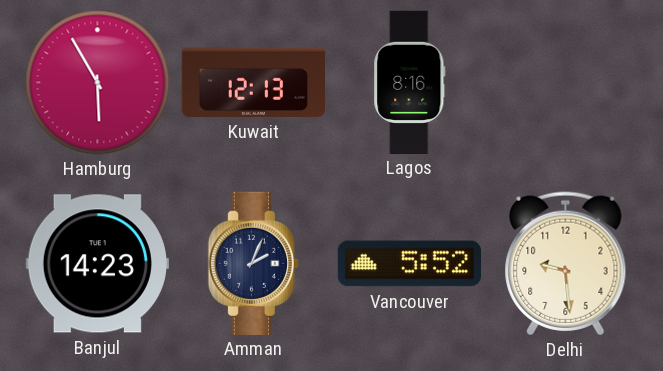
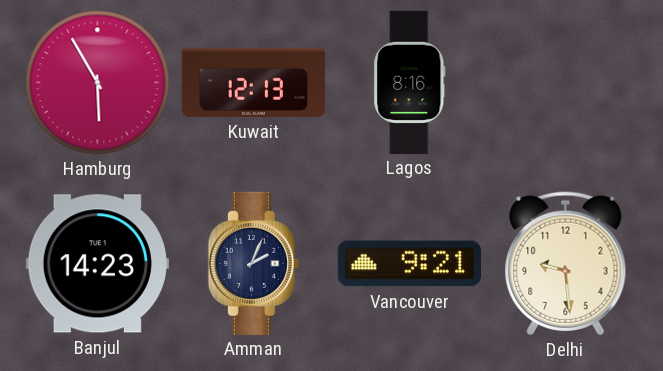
Vancouver: 5:52 -> 9:21
